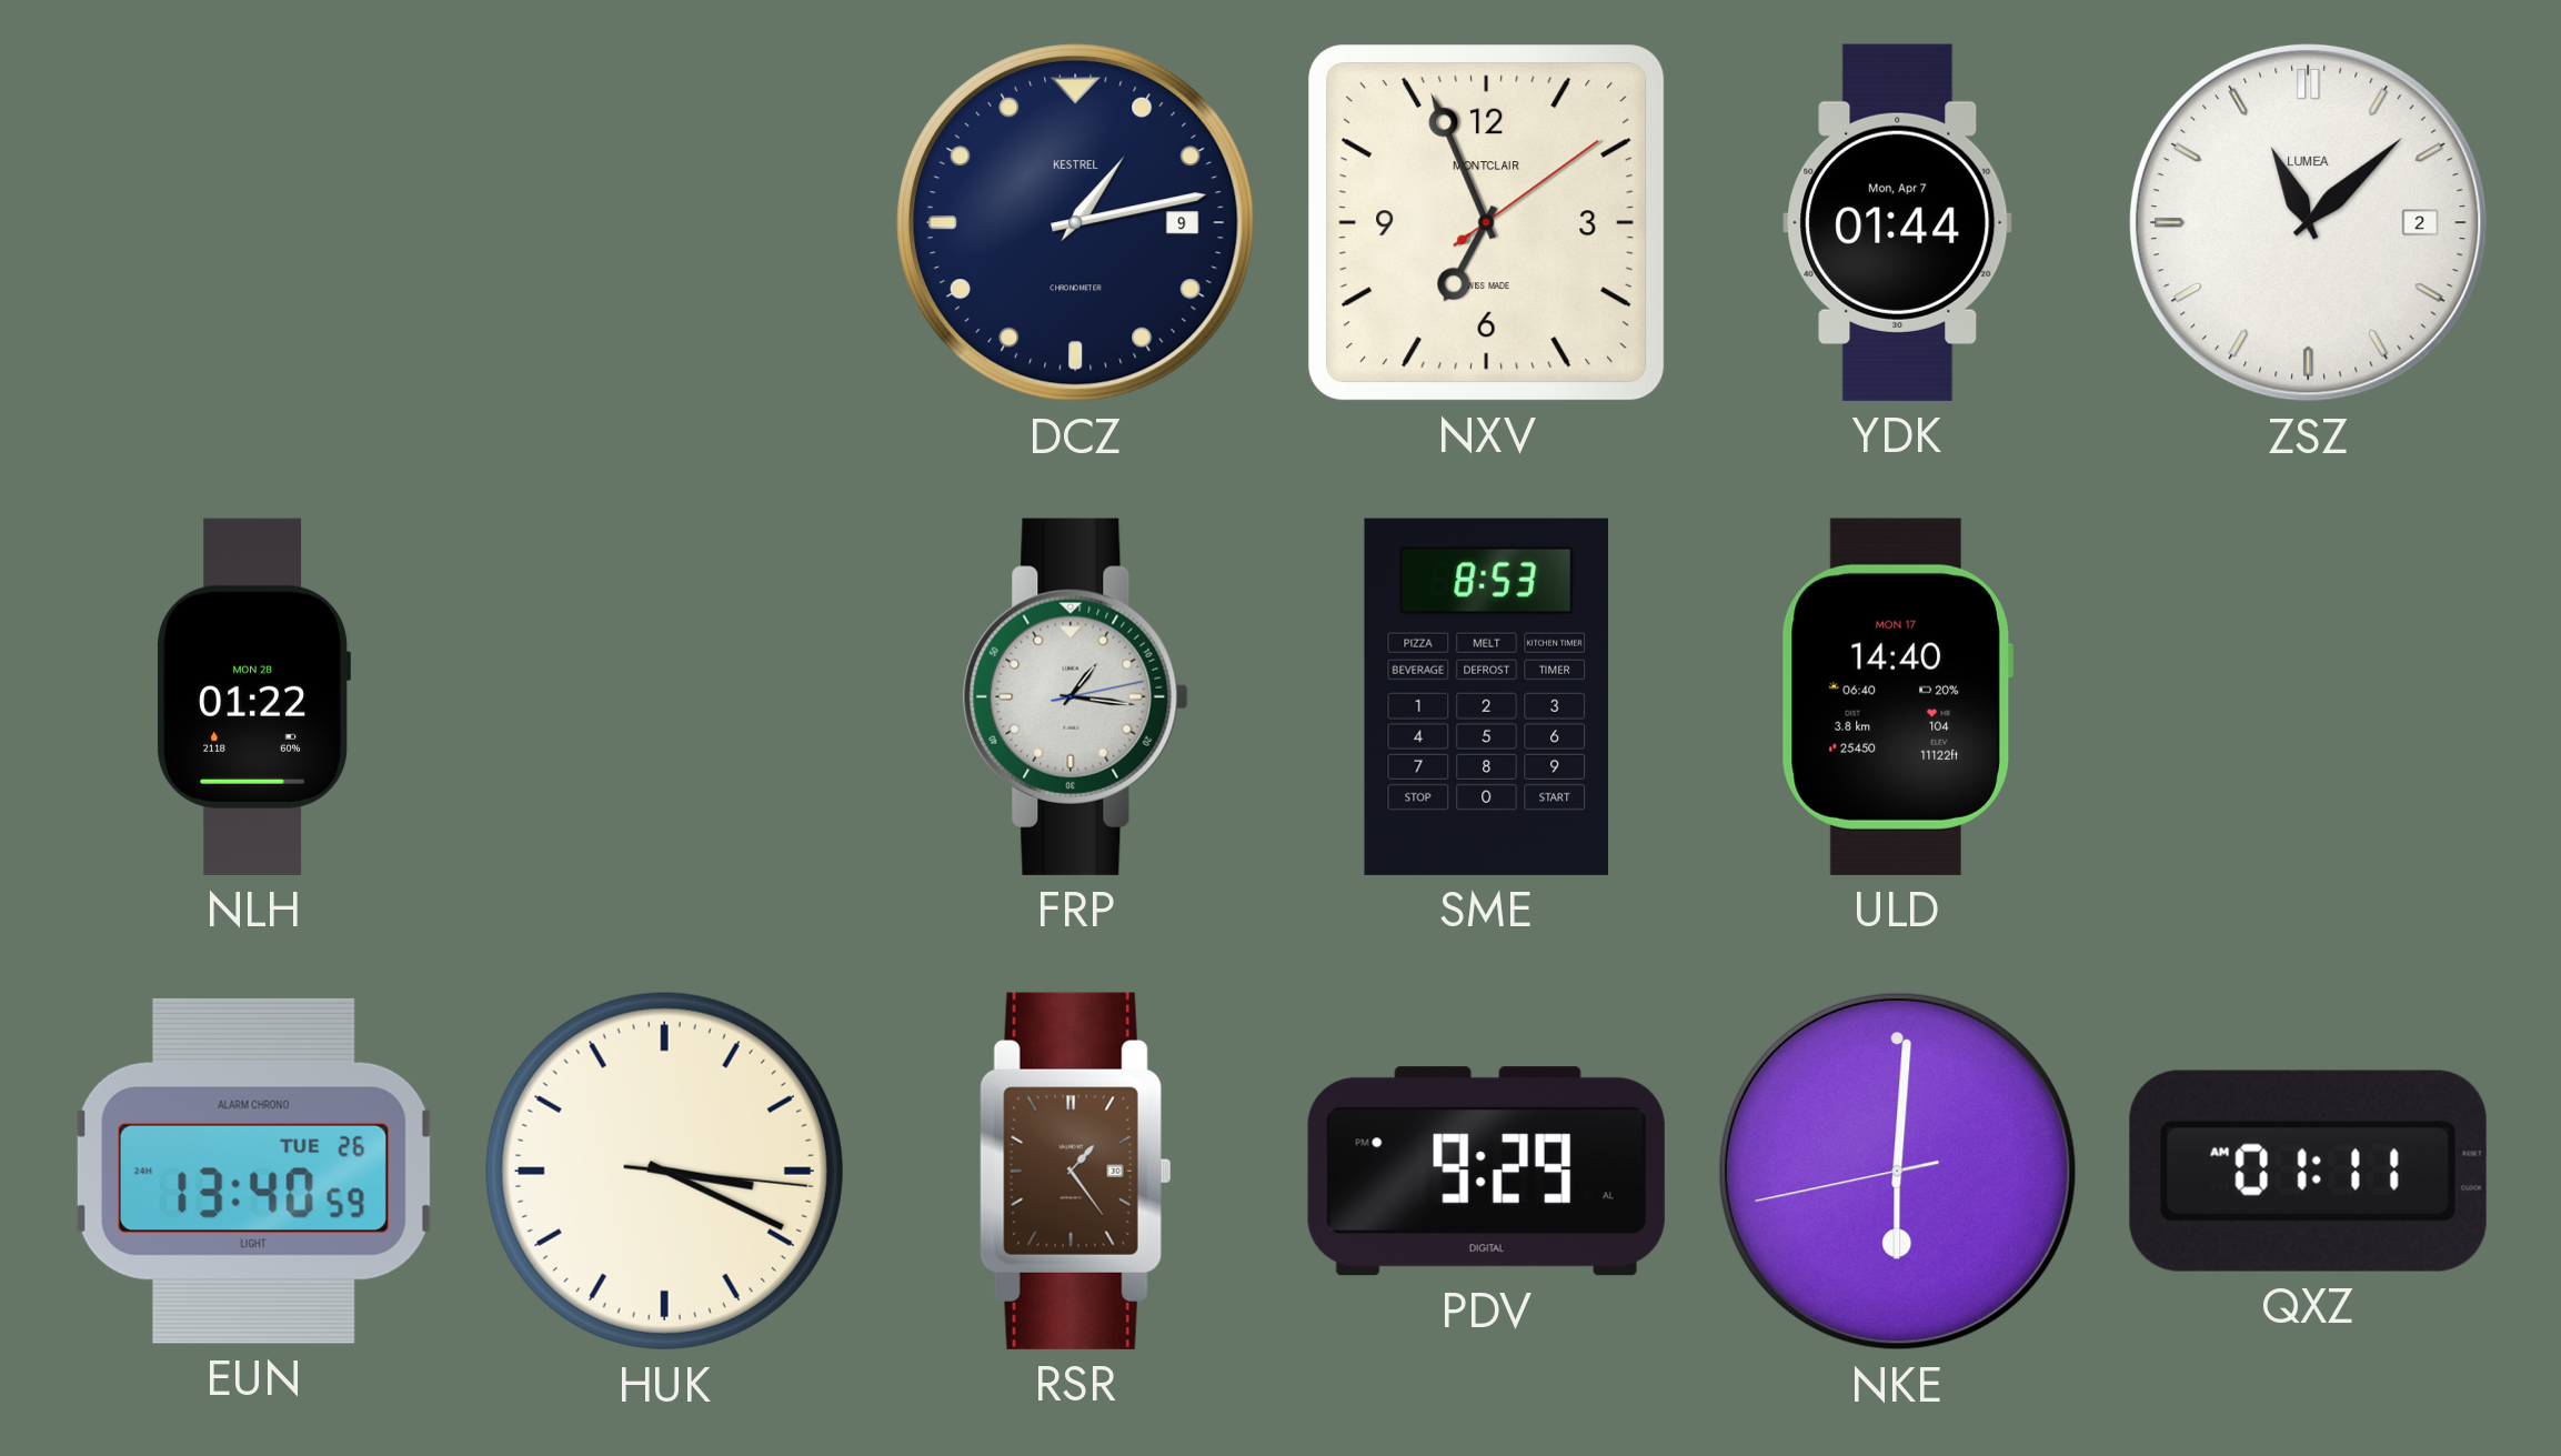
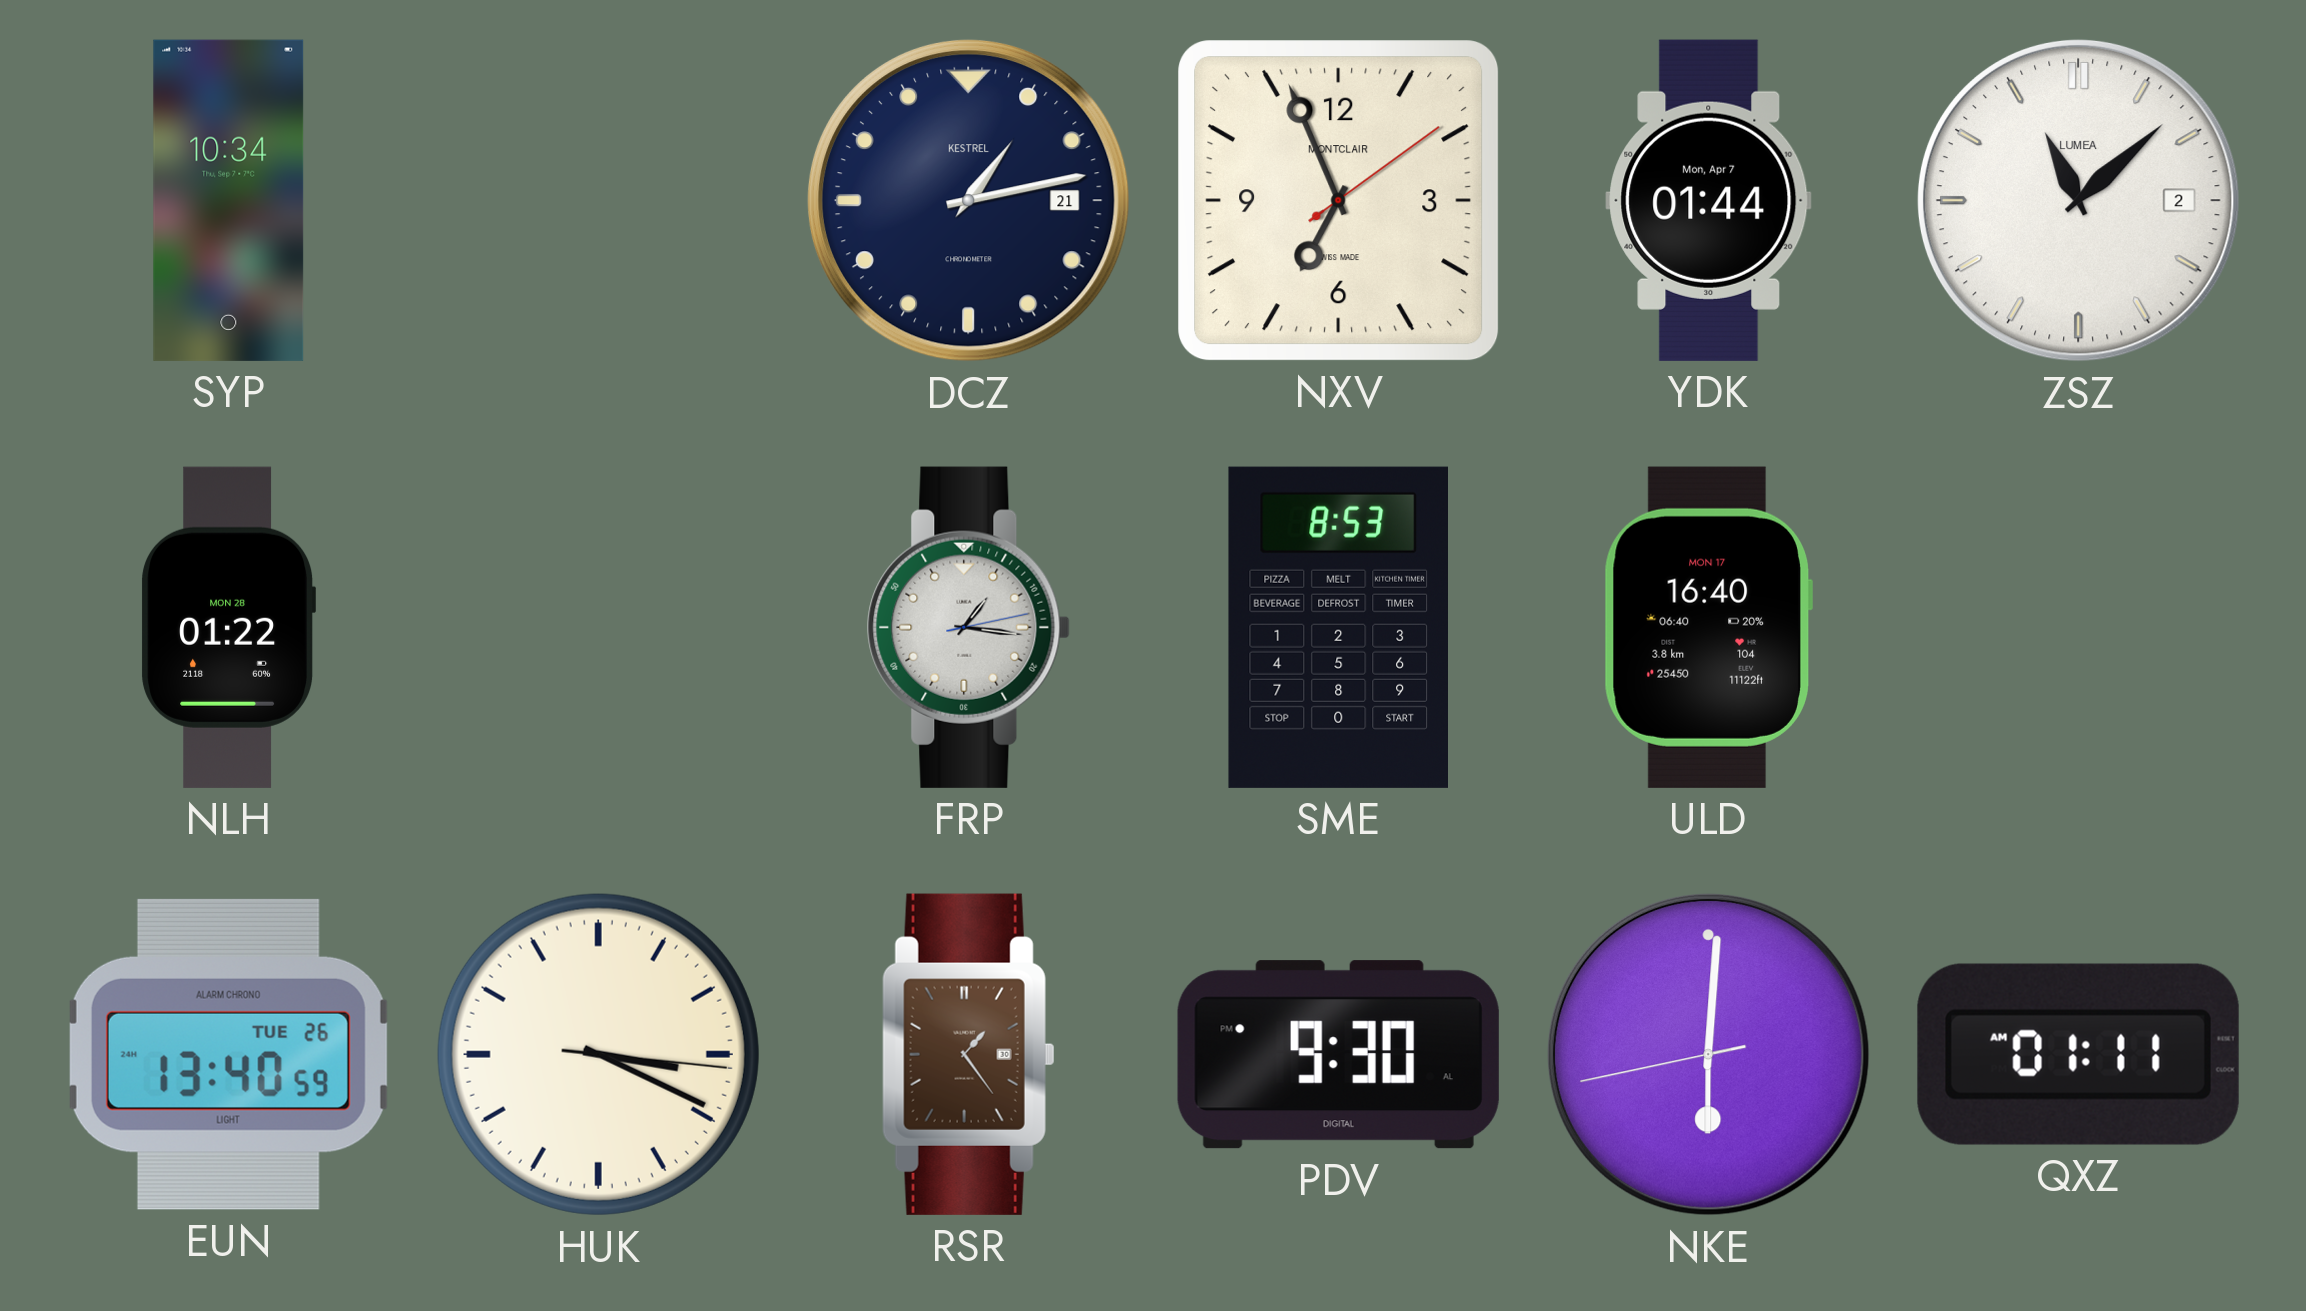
SYP: none -> 10:34
DCZ date: 9 -> 21
ULD: 14:40 -> 16:40
PDV: 9:29 -> 9:30
